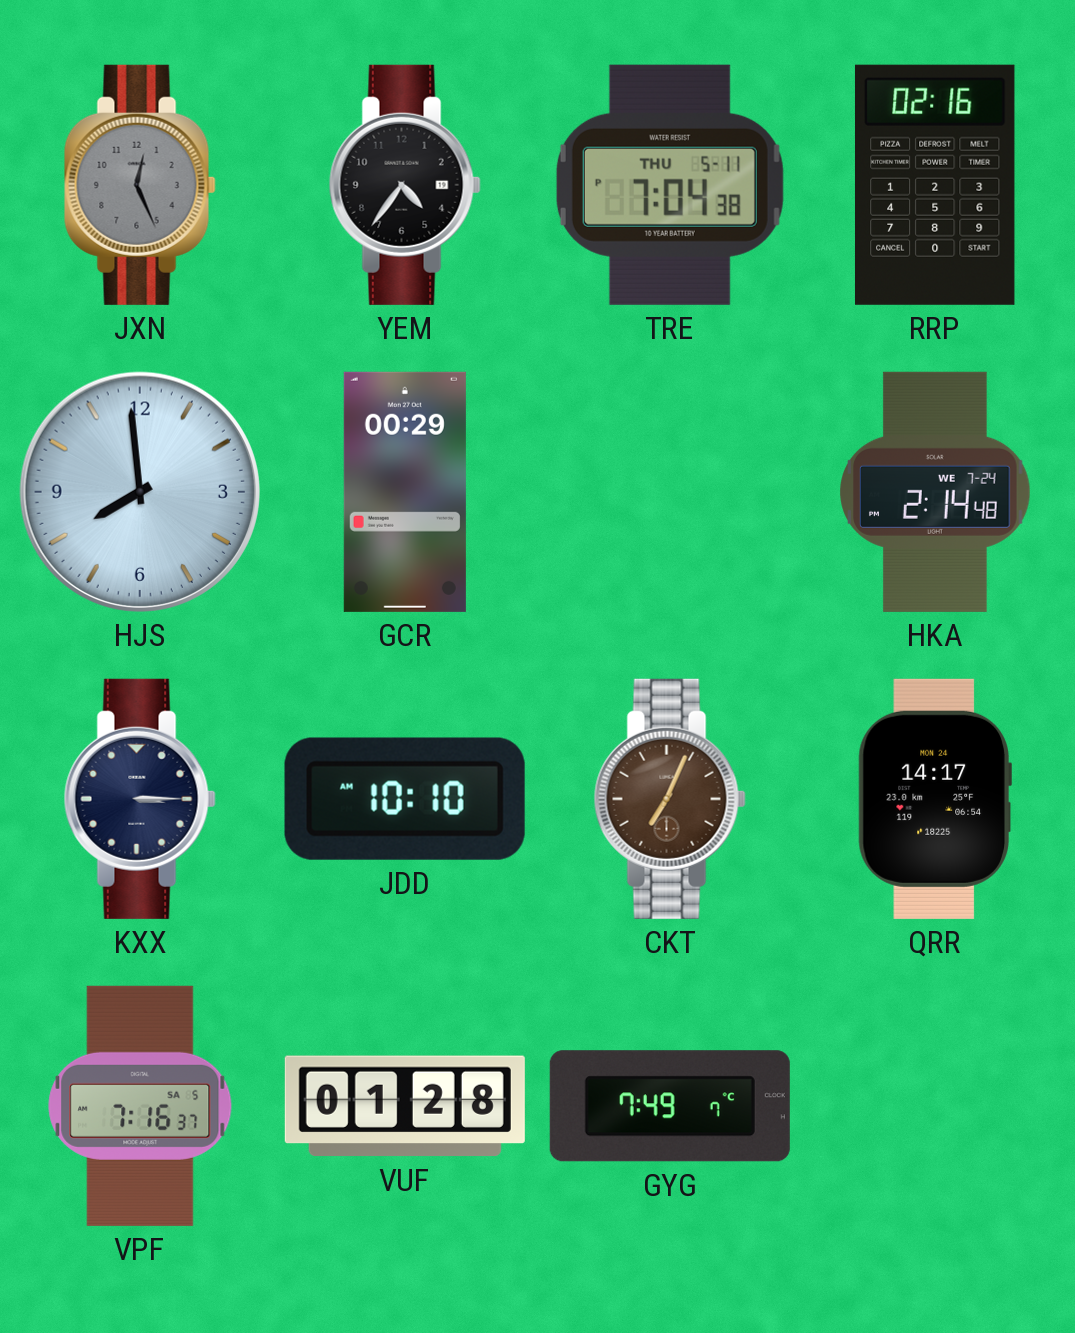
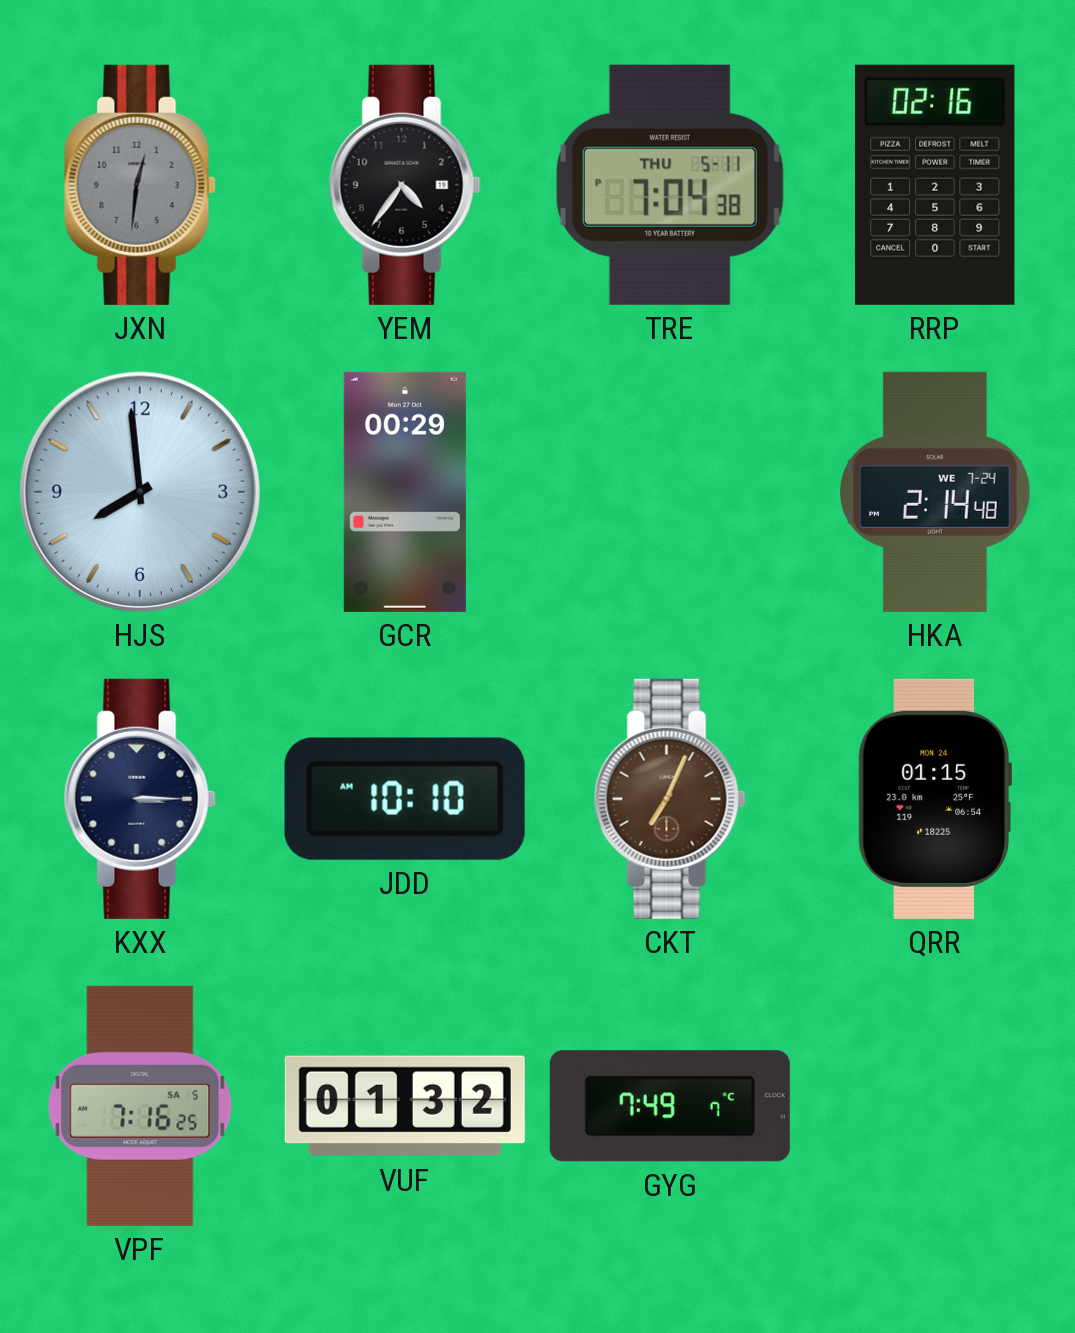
JXN: 12:26 -> 12:31
QRR: 14:17 -> 01:15
VPF: 7:16:37 -> 7:16:25
VUF: 01:28 -> 01:32
